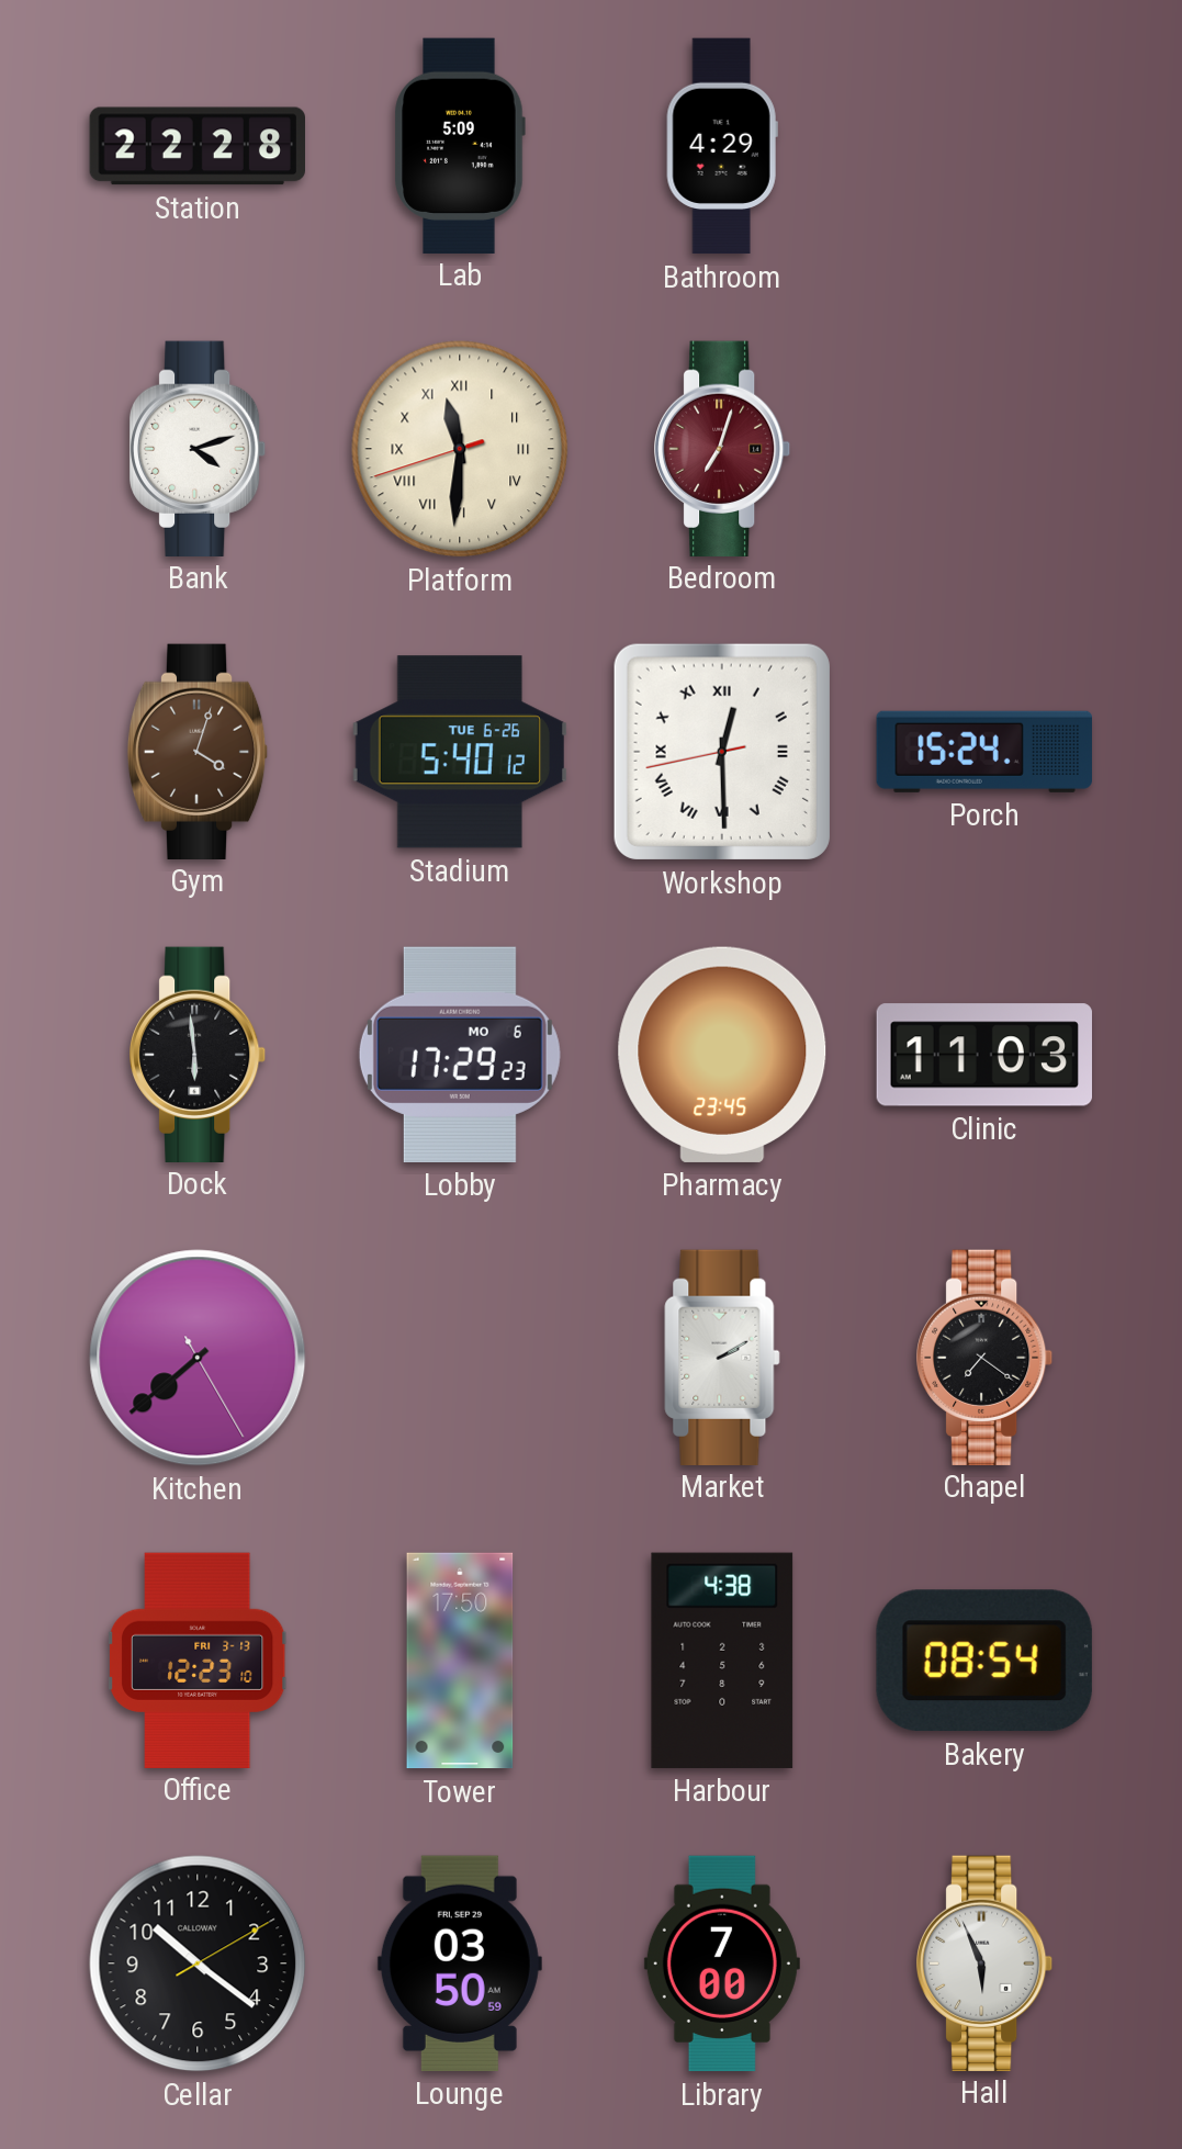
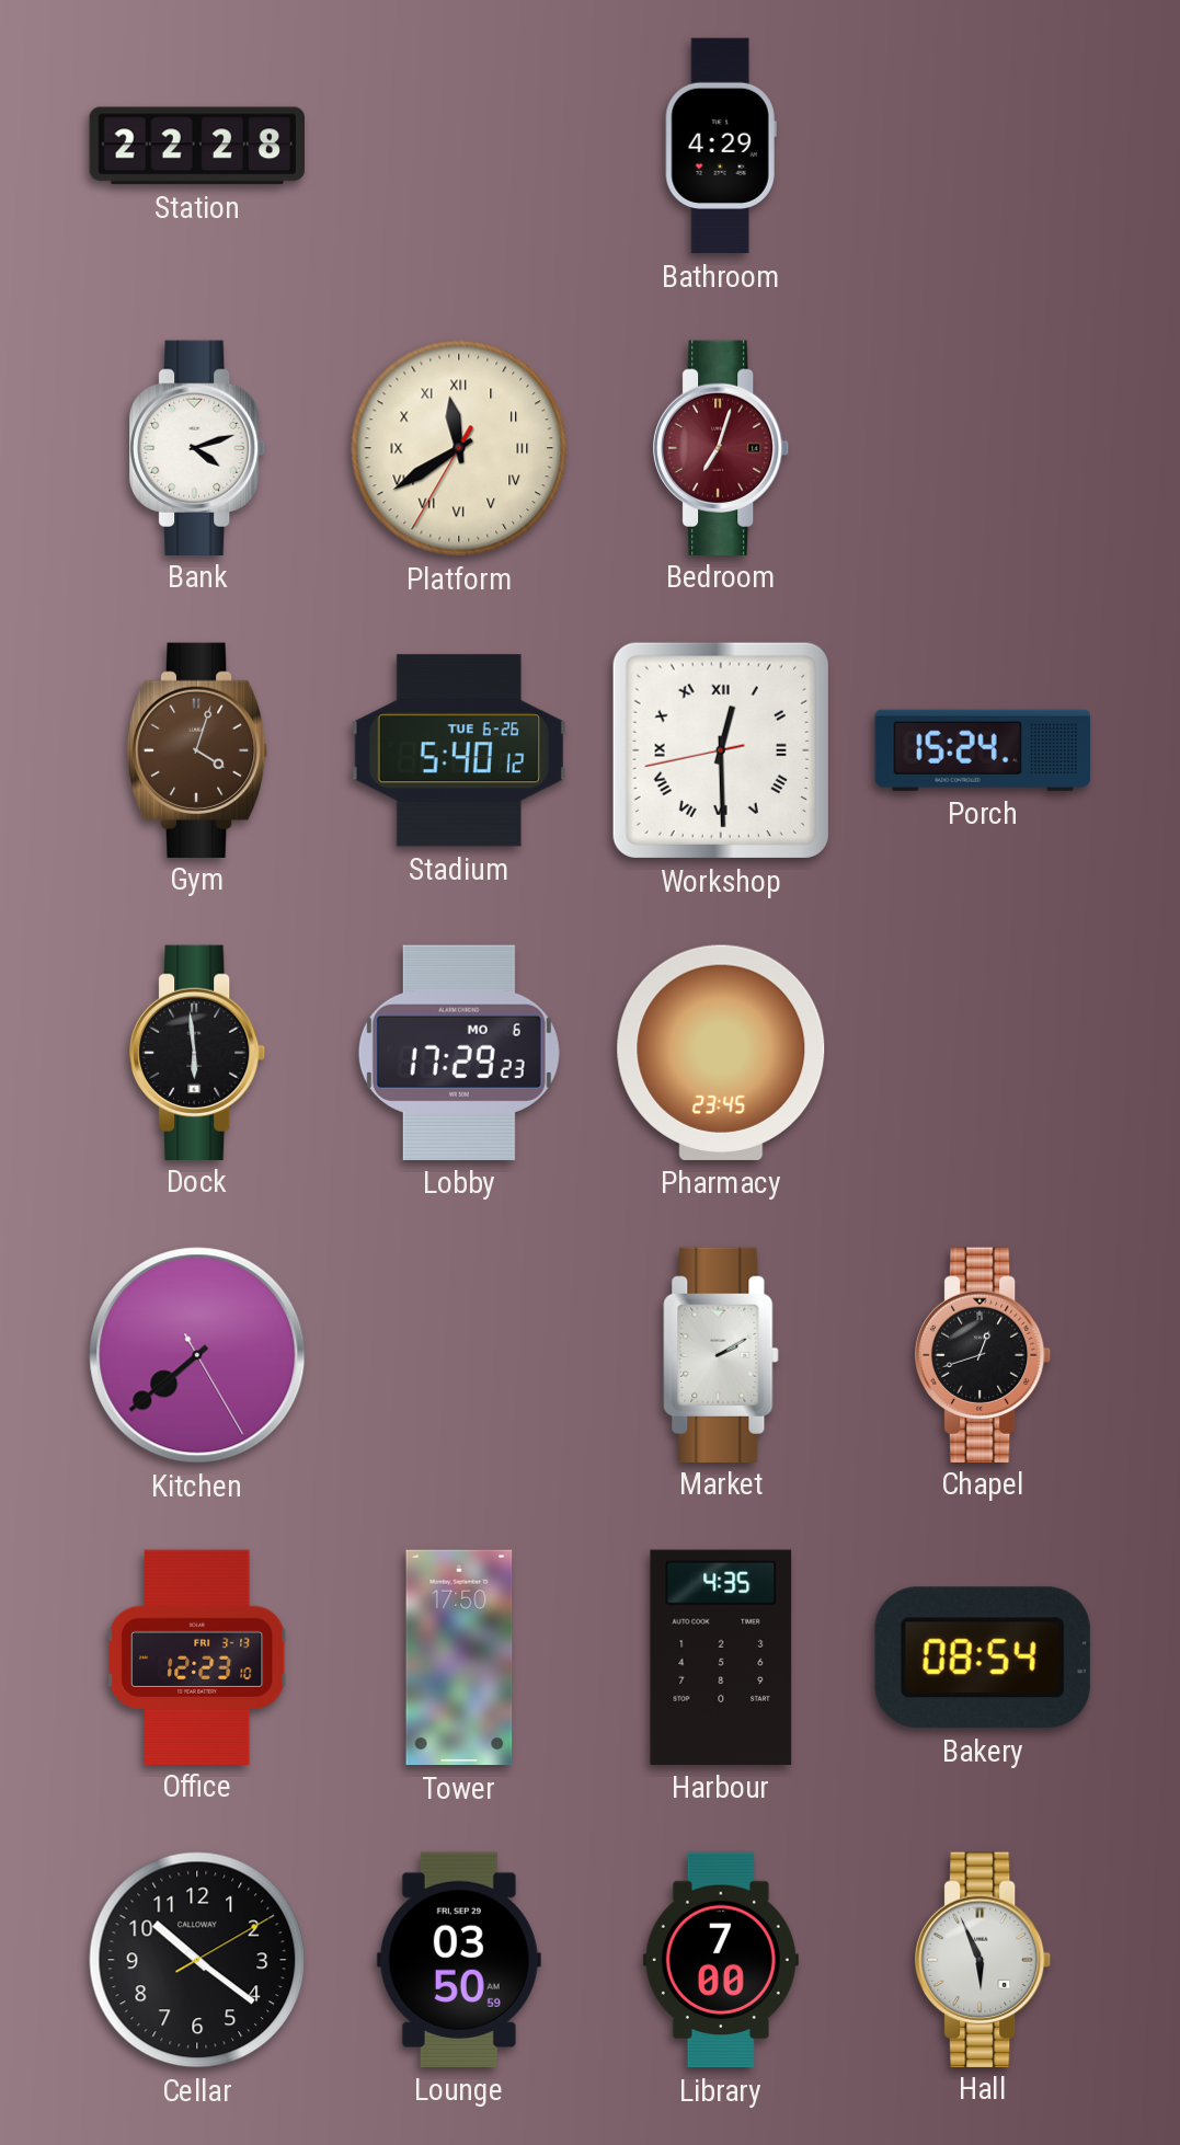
Lab: 5:09 -> none
Platform: 11:30 -> 11:39
Clinic: 11:03 -> none
Chapel: 7:21 -> 12:42
Harbour: 4:38 -> 4:35
